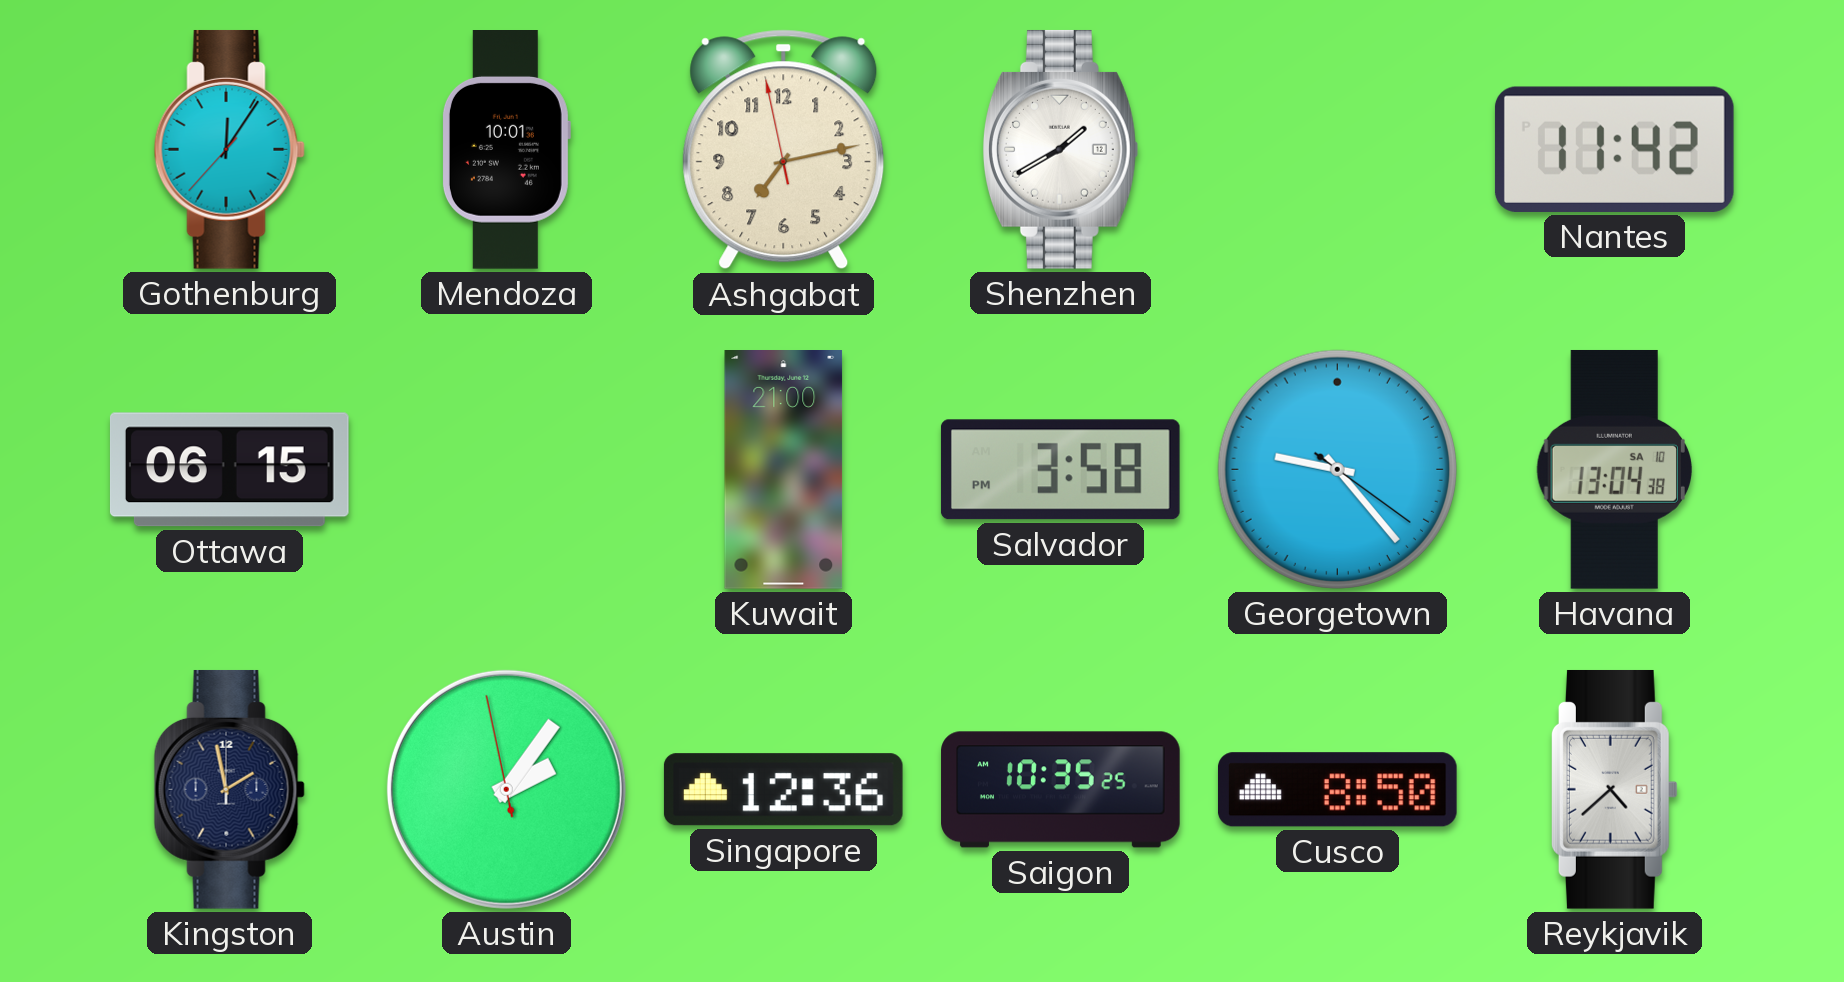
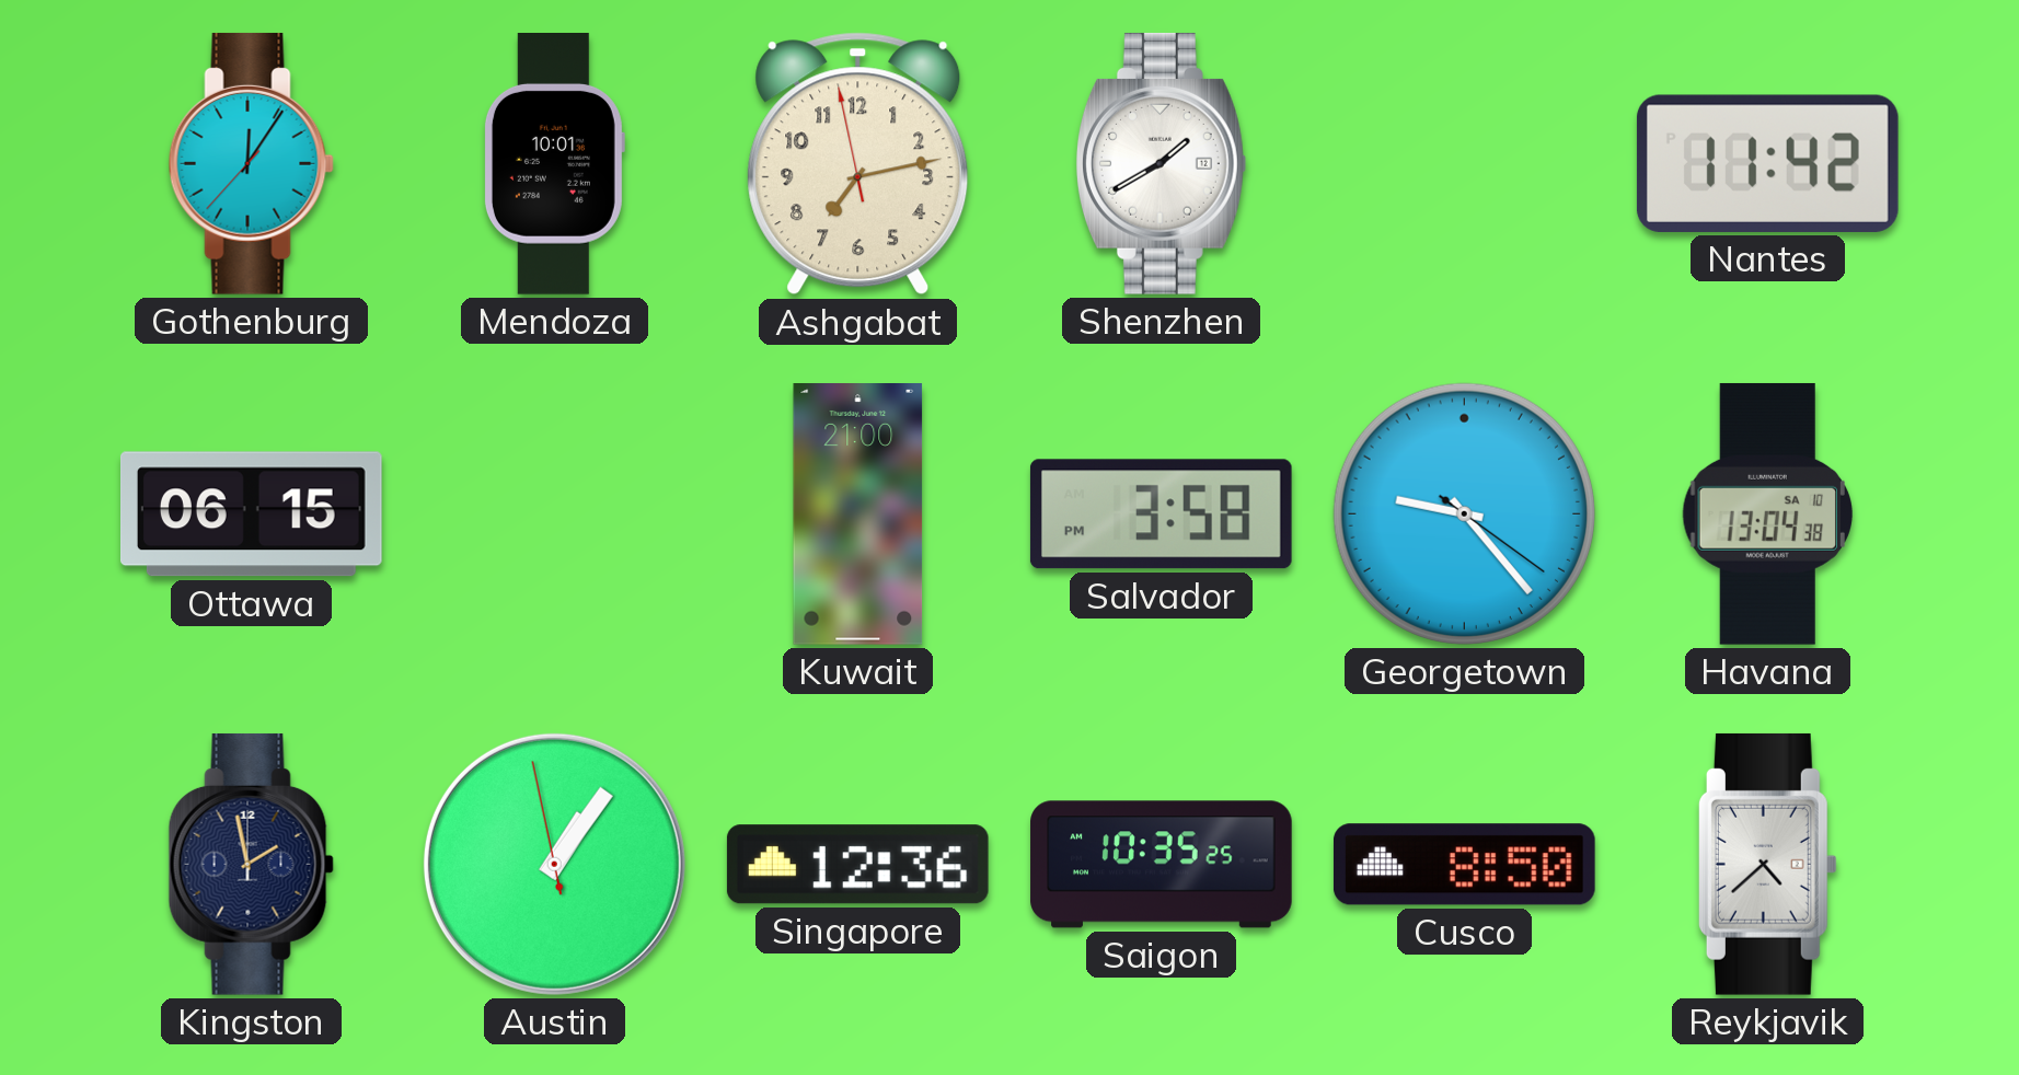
Austin: 2:05 -> 1:05
